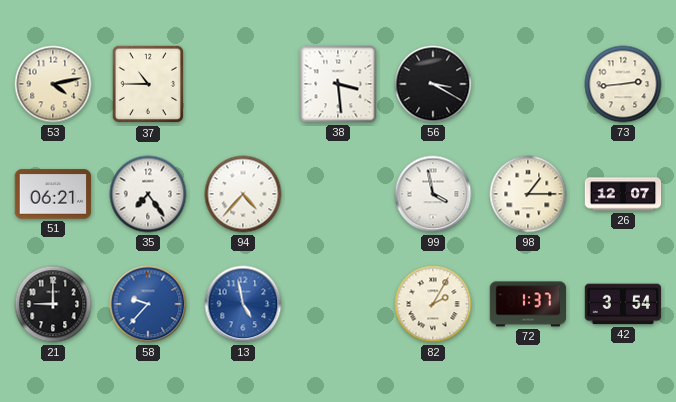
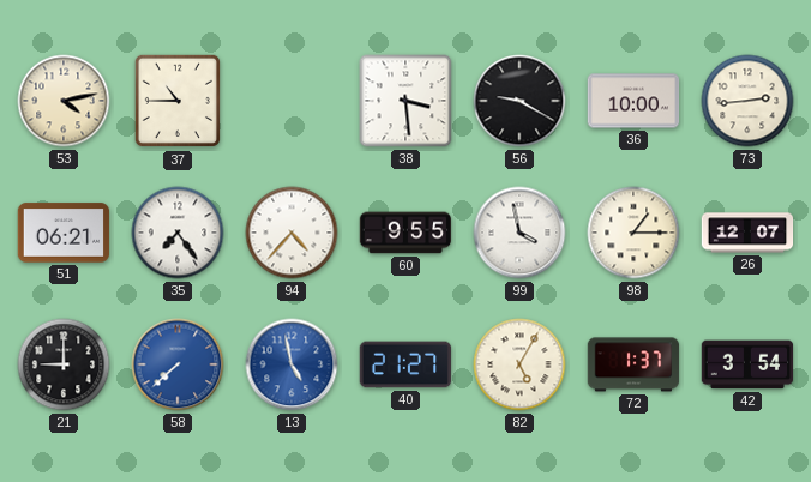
56: 3:20 -> 9:20
36: none -> 10:00
60: none -> 9:55
58: 9:37 -> 7:38
40: none -> 21:27
82: 2:05 -> 5:05
